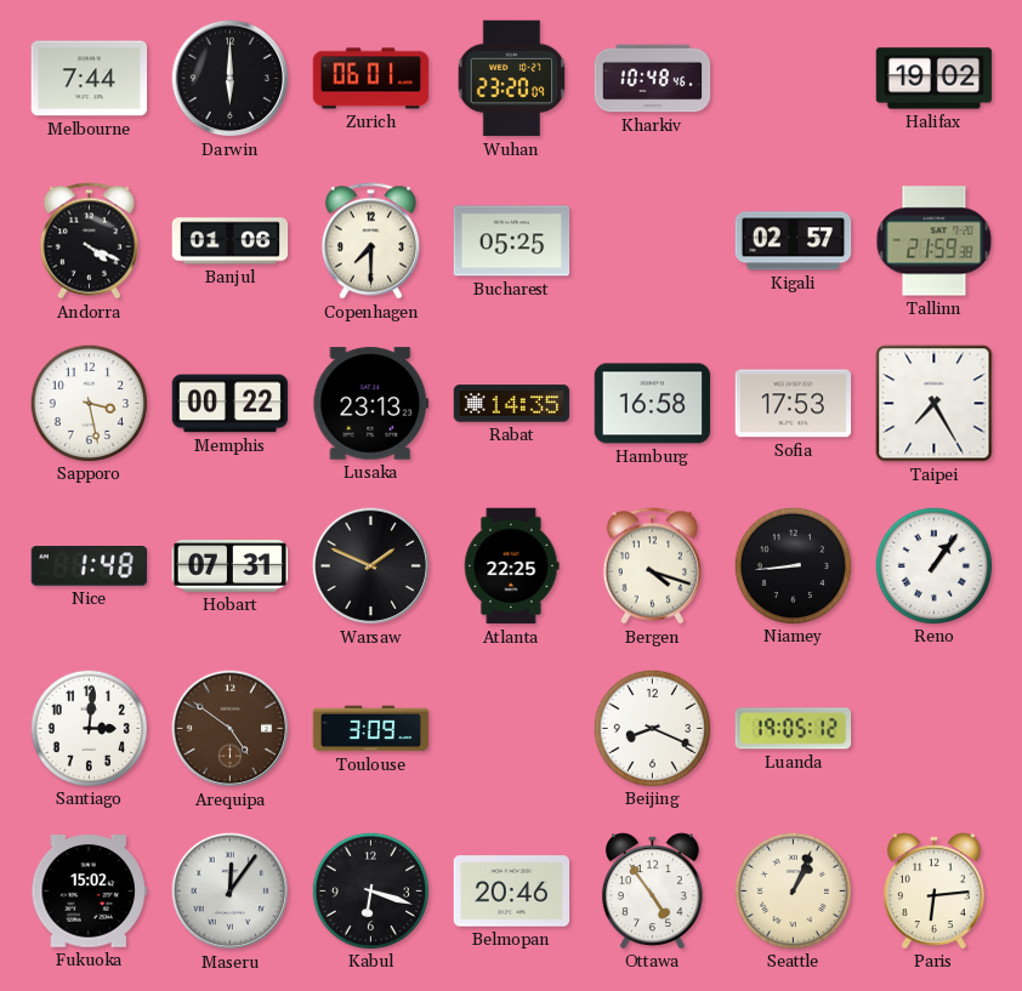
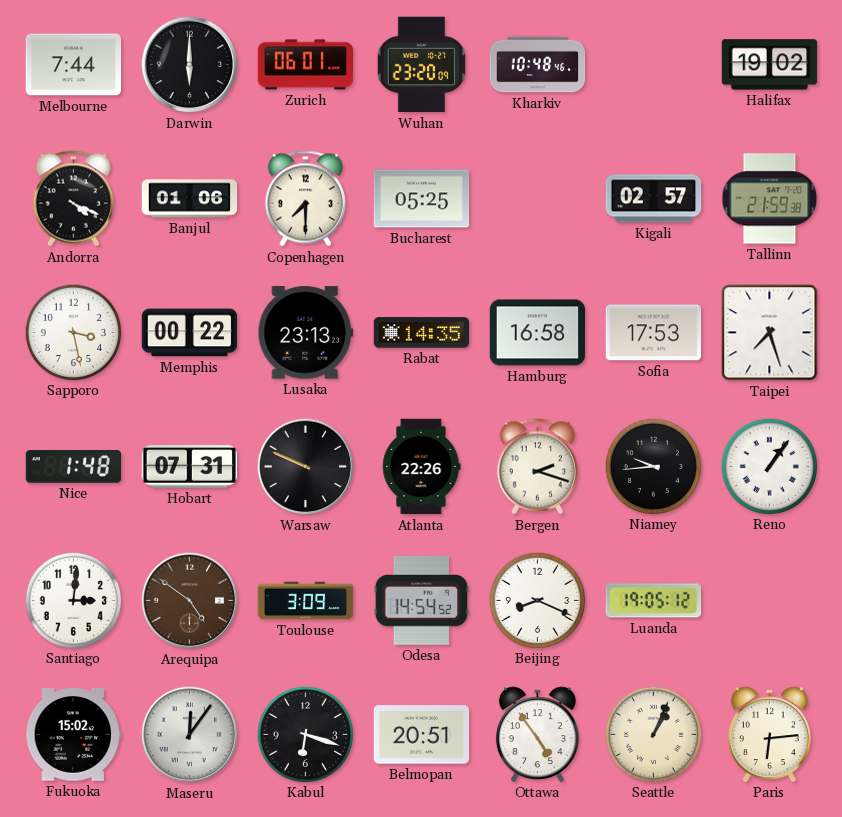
Taipei: 7:25 -> 7:27
Warsaw: 1:49 -> 9:49
Atlanta: 22:25 -> 22:26
Bergen: 4:18 -> 2:18
Niamey: 8:44 -> 9:44
Odesa: none -> 14:54
Belmopan: 20:46 -> 20:51
